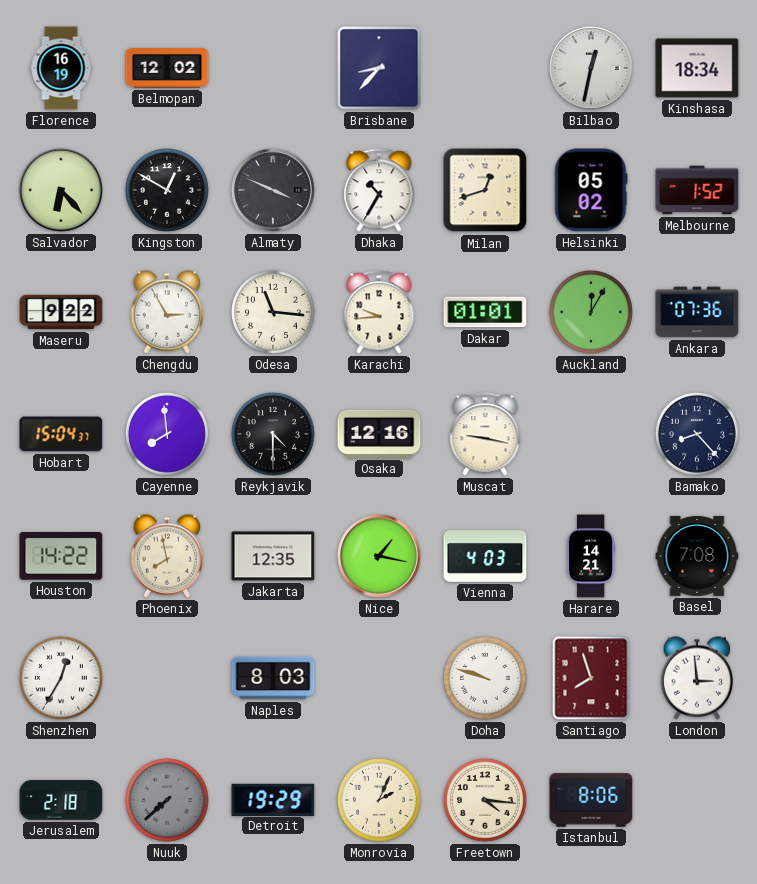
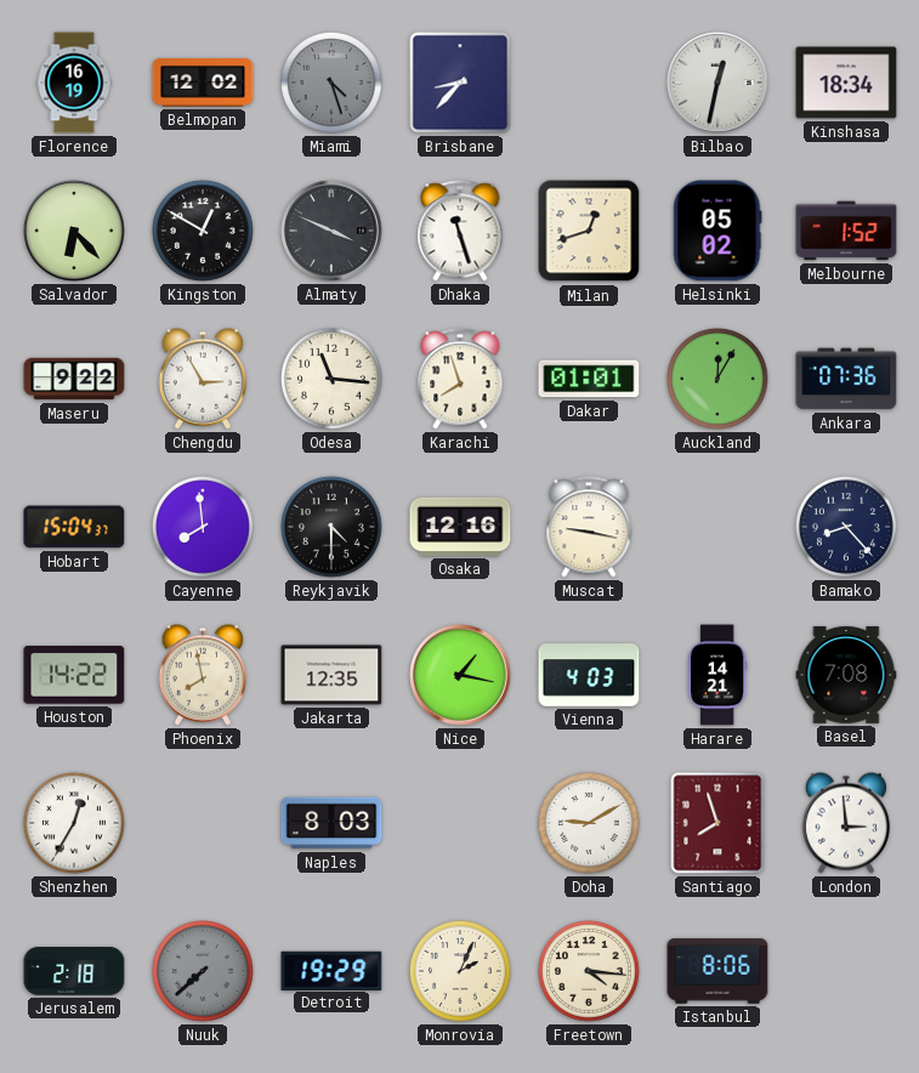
Miami: none -> 4:27
Dhaka: 10:35 -> 11:27
Karachi: 9:44 -> 7:57
Doha: 9:48 -> 9:10
